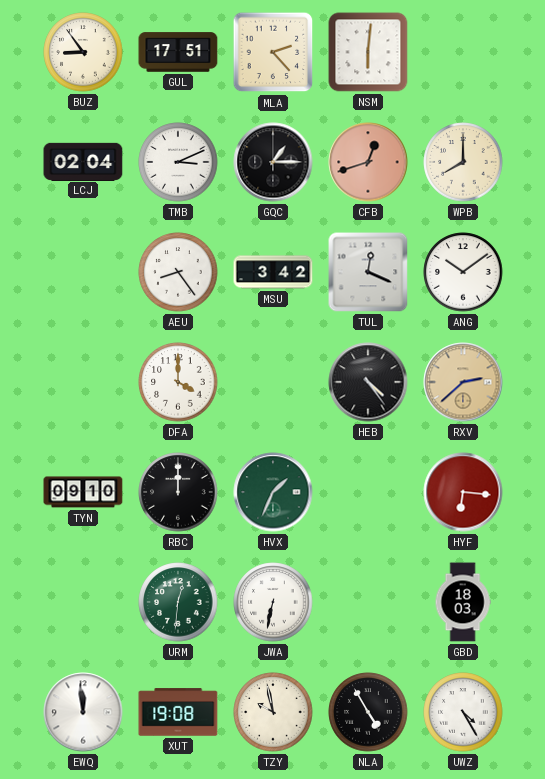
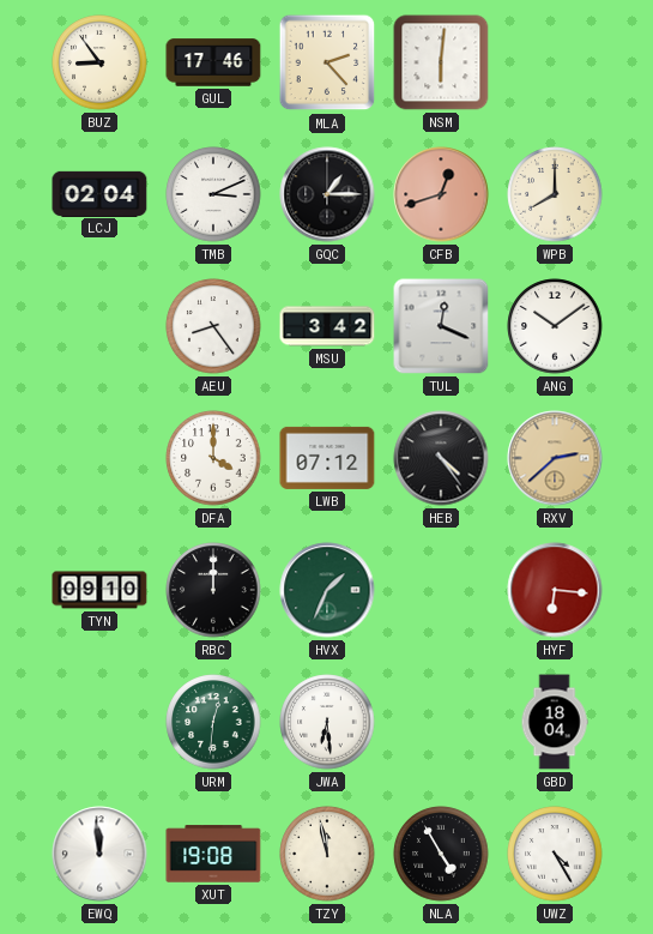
GUL: 17:51 -> 17:46
LWB: none -> 07:12
JWA: 6:32 -> 6:29
GBD: 18:03 -> 18:04
TZY: 9:58 -> 11:58
